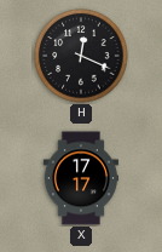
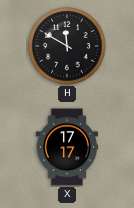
H: 12:19 -> 11:50
